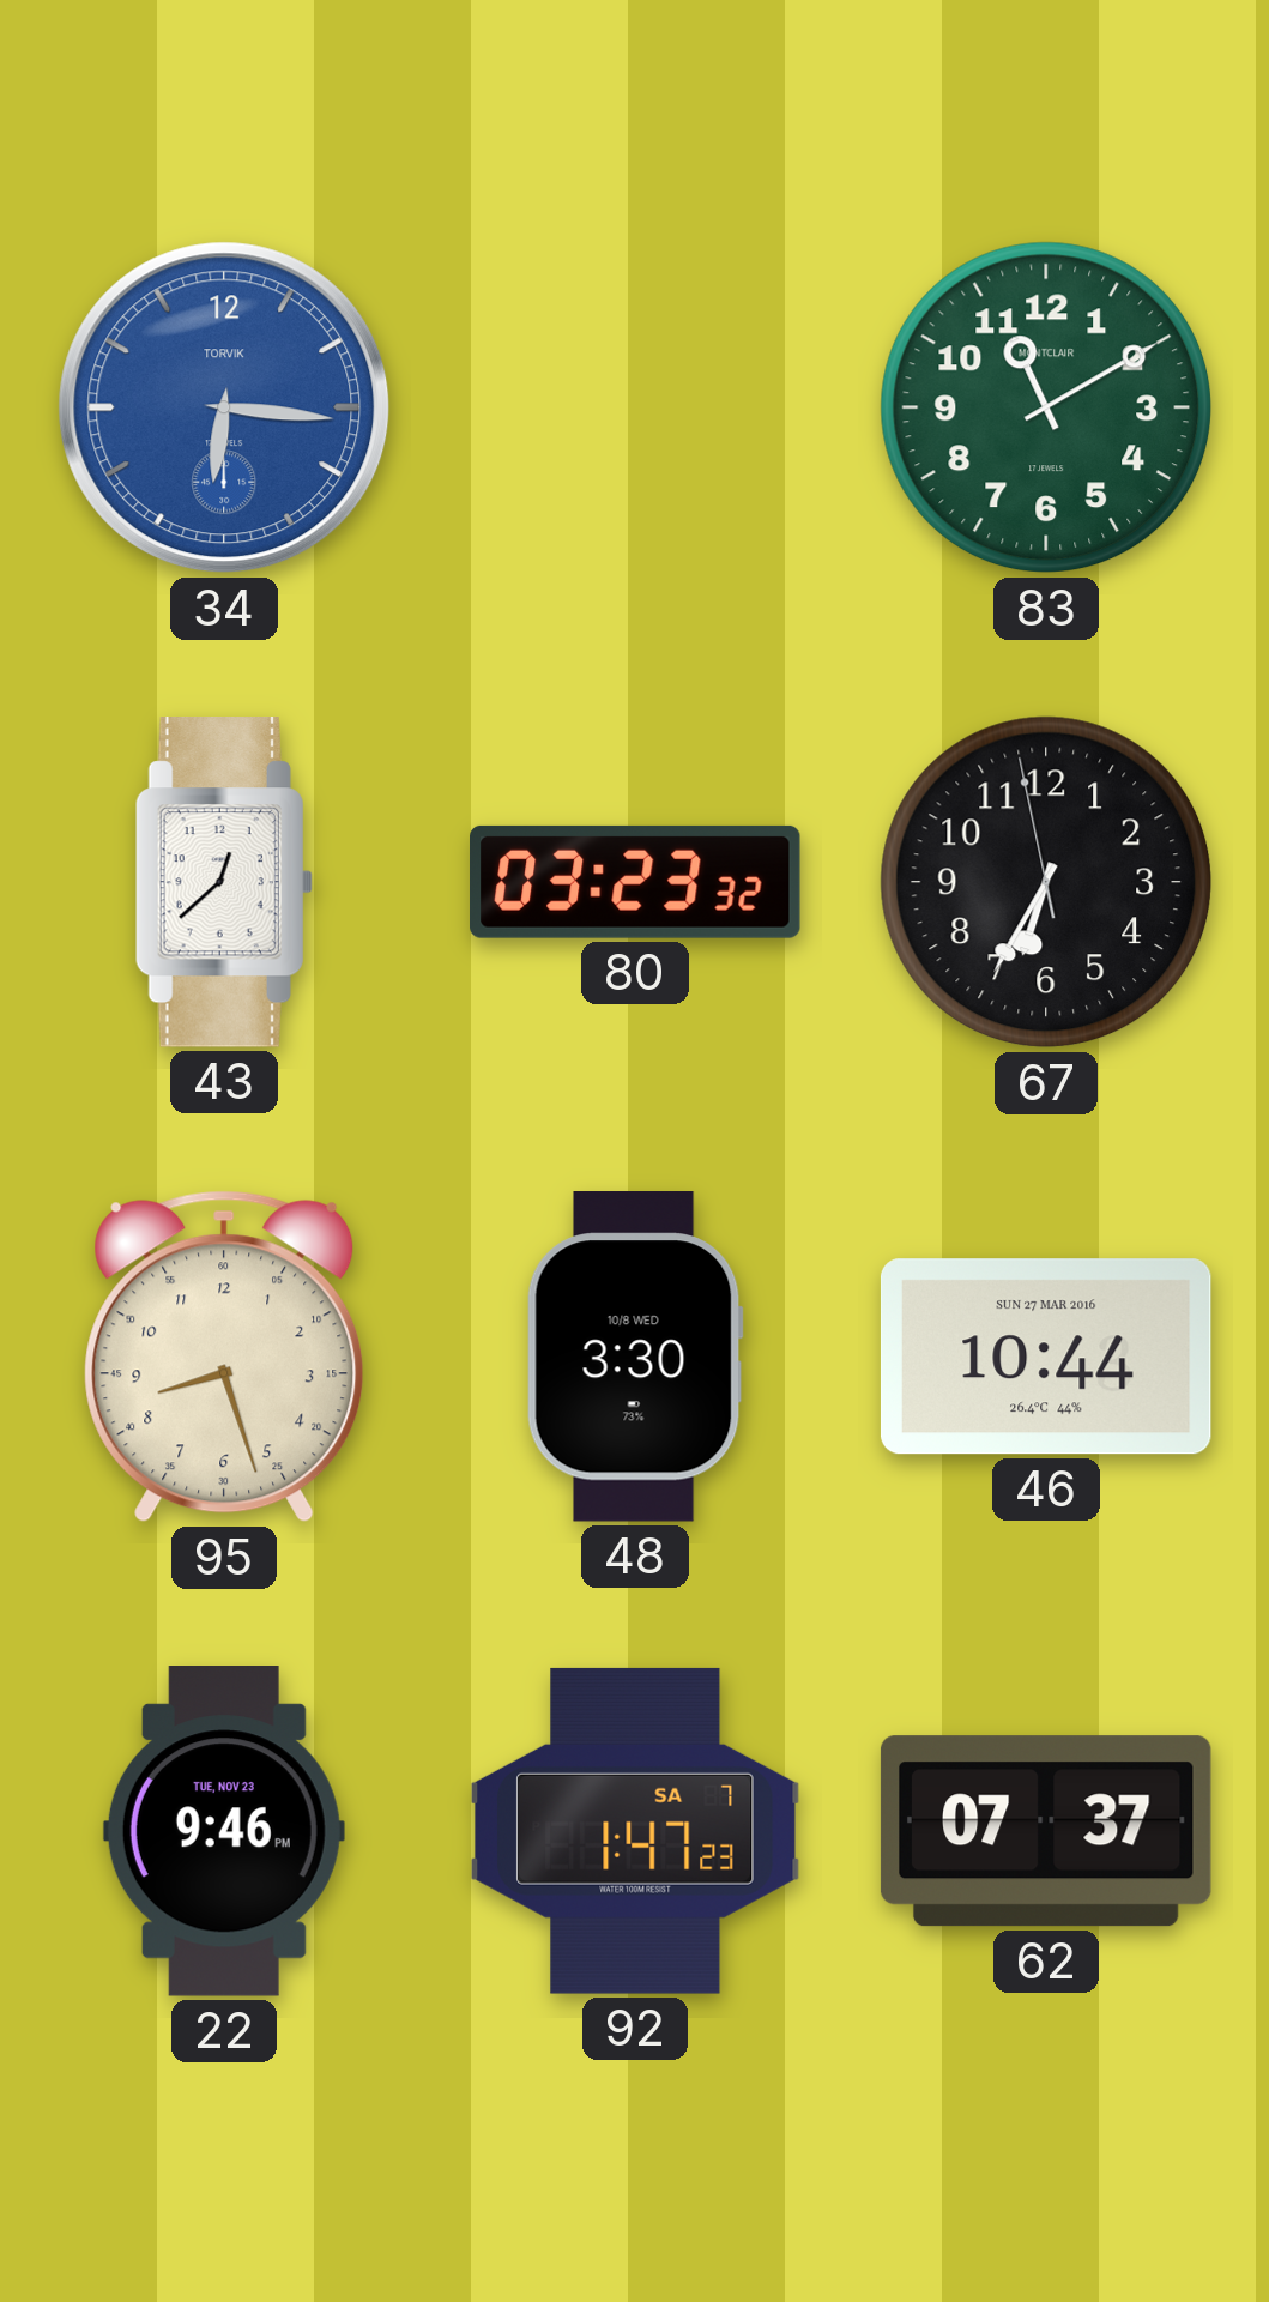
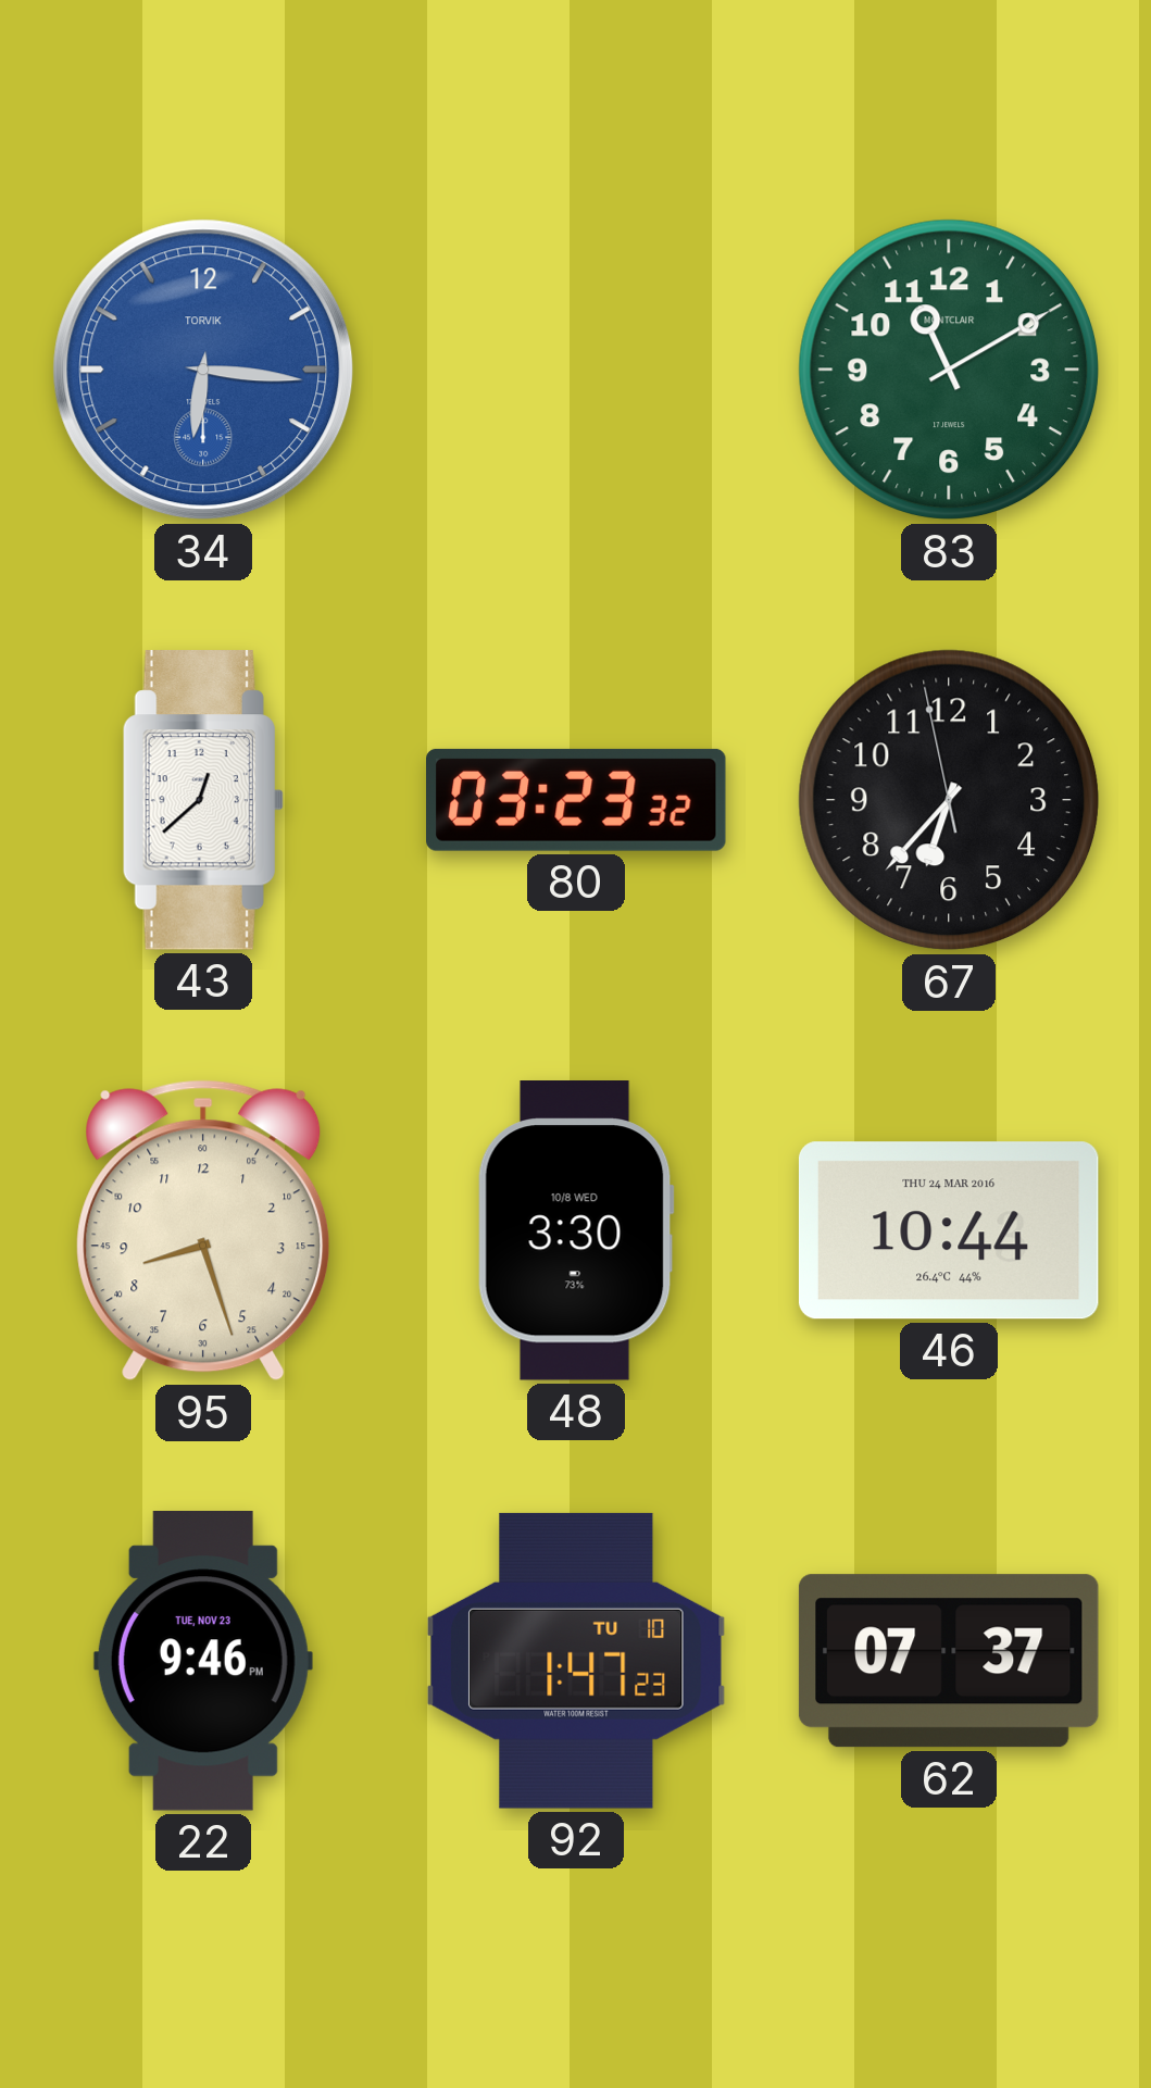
67: 6:34 -> 6:36
46 date: SUN 27 MAR 2016 -> THU 24 MAR 2016
92 date: SA 7 -> TU 10
